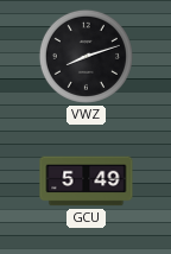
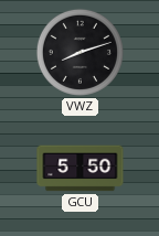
GCU: 5:49 -> 5:50
